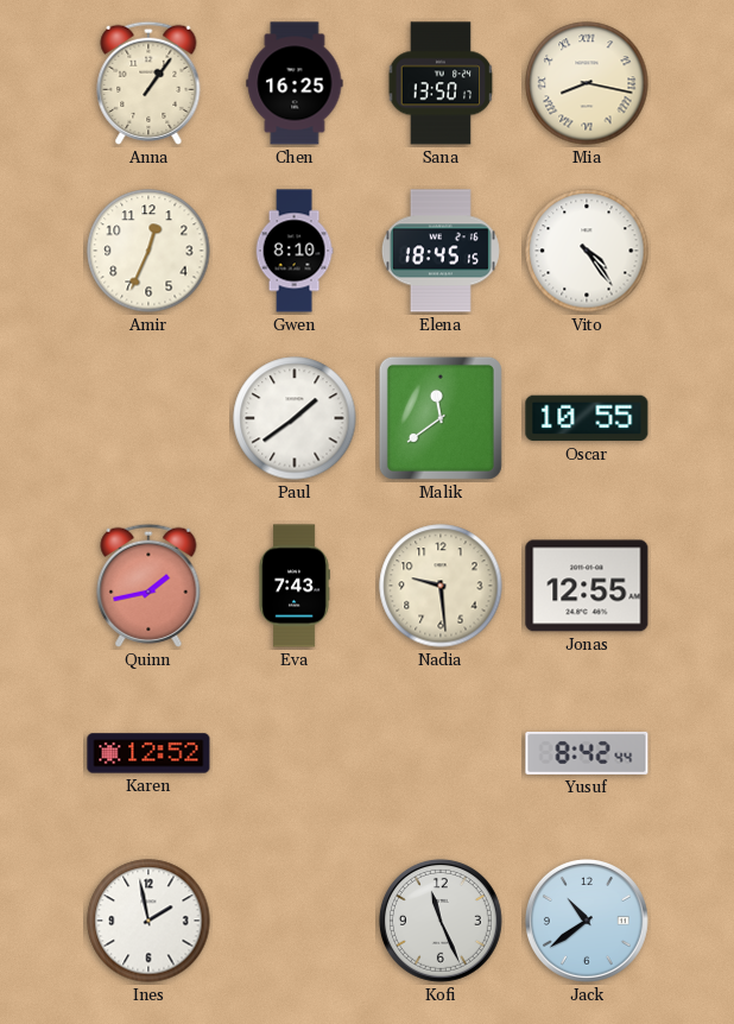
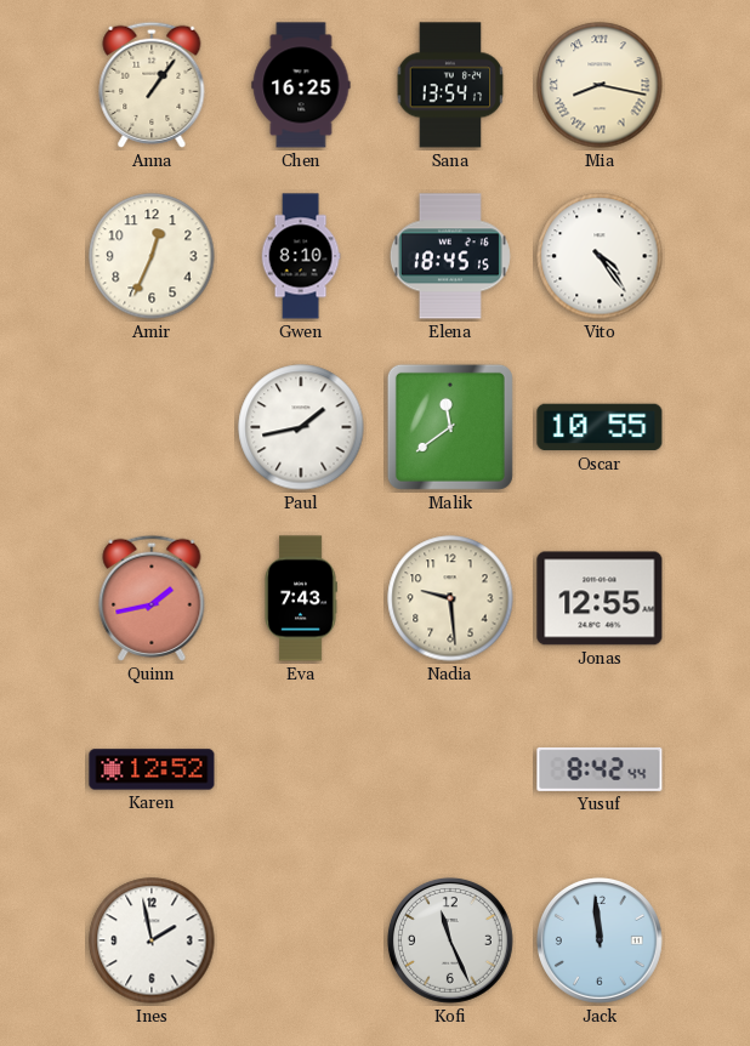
Sana: 13:50 -> 13:54
Paul: 1:39 -> 1:43
Jack: 10:39 -> 11:59
